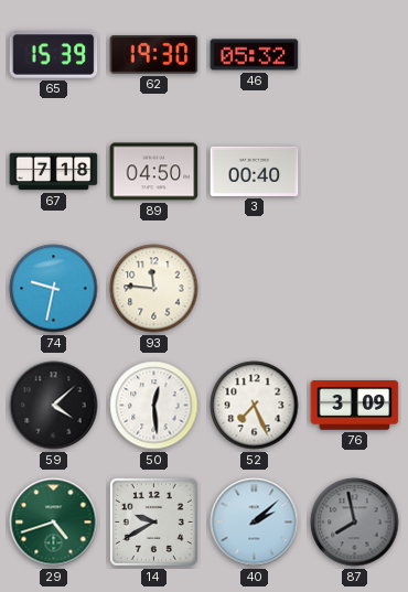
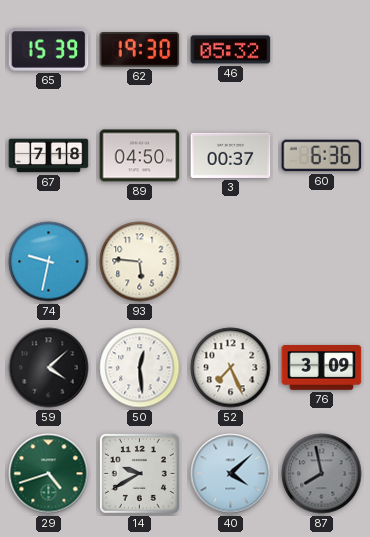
3: 00:40 -> 00:37
60: none -> 6:36
93: 11:46 -> 5:46
40: 2:08 -> 4:08
